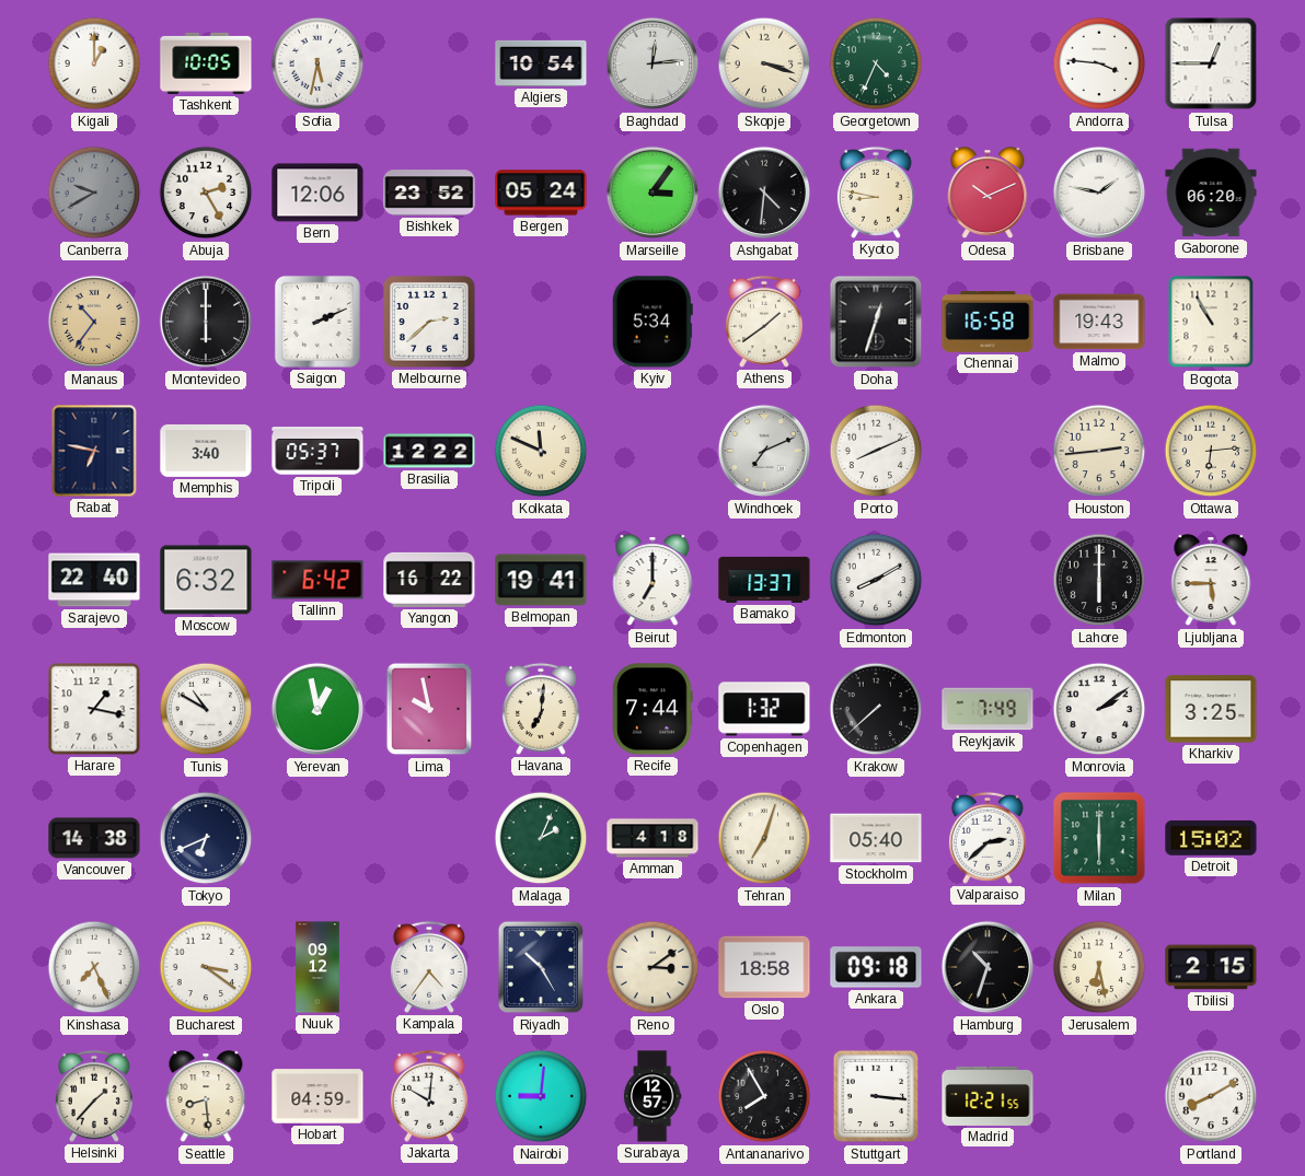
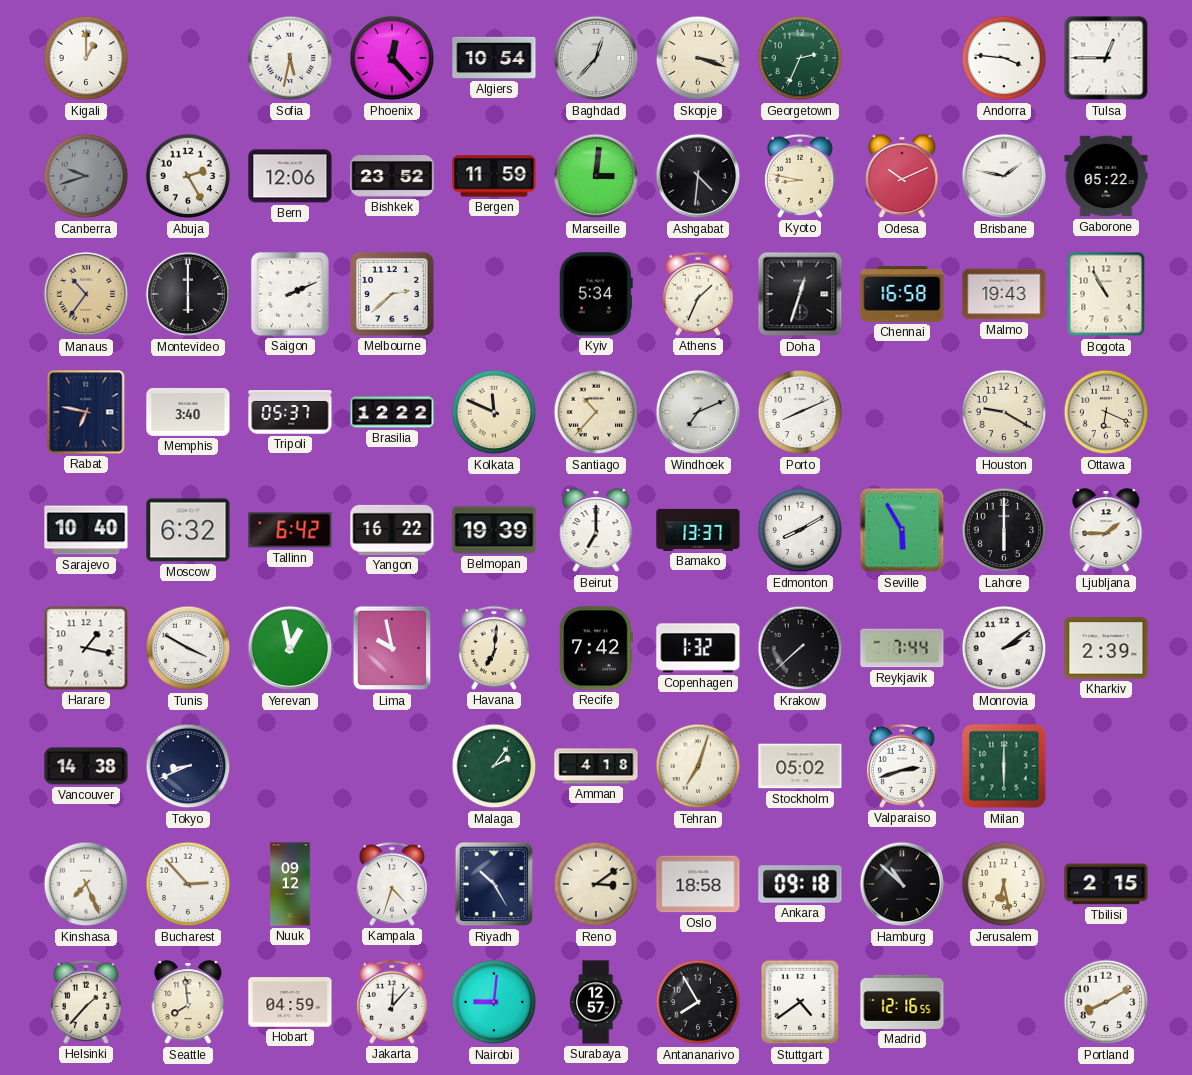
Tashkent: 10:05 -> none
Phoenix: none -> 12:23
Baghdad: 12:14 -> 12:37
Georgetown: 4:34 -> 2:34
Canberra: 9:40 -> 9:42
Bergen: 05:24 -> 11:59
Marseille: 3:06 -> 3:01
Gaborone: 06:20 -> 05:22
Athens: 1:39 -> 1:34
Santiago: none -> 10:37
Houston: 2:44 -> 9:20
Ottawa: 6:14 -> 6:19
Sarajevo: 22:40 -> 10:40
Belmopan: 19:41 -> 19:39
Seville: none -> 5:55
Ljubljana: 5:45 -> 1:45
Tunis: 10:50 -> 3:50
Recife: 7:44 -> 7:42
Reykjavik: 7:49 -> 7:44
Kharkiv: 3:25 -> 2:39
Tokyo: 6:41 -> 8:41
Malaga: 2:04 -> 2:06
Stockholm: 05:40 -> 05:02
Valparaiso: 2:38 -> 2:42
Detroit: 15:02 -> none
Bucharest: 3:21 -> 2:53
Kampala: 4:36 -> 4:33
Hamburg: 10:33 -> 10:52
Seattle: 8:29 -> 7:59
Jakarta: 10:01 -> 12:07
Stuttgart: 3:16 -> 4:39
Madrid: 12:21 -> 12:16
